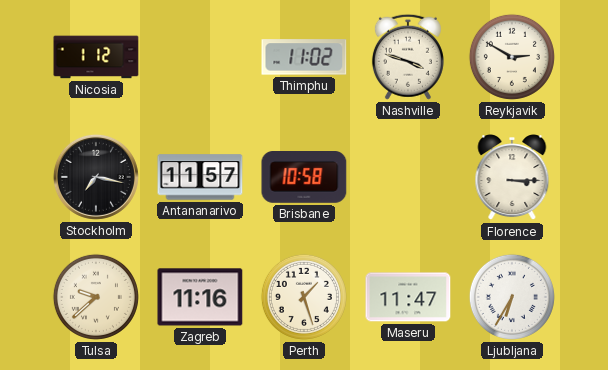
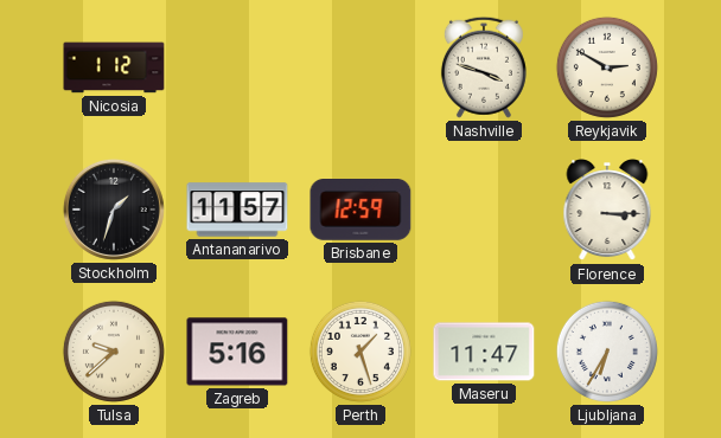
Thimphu: 11:02 -> none
Stockholm: 7:17 -> 1:33
Brisbane: 10:58 -> 12:59
Zagreb: 11:16 -> 5:16
